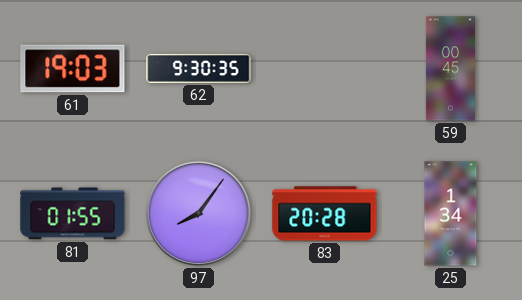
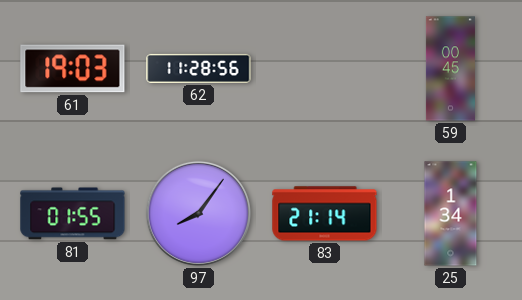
62: 9:30 -> 11:28
83: 20:28 -> 21:14
